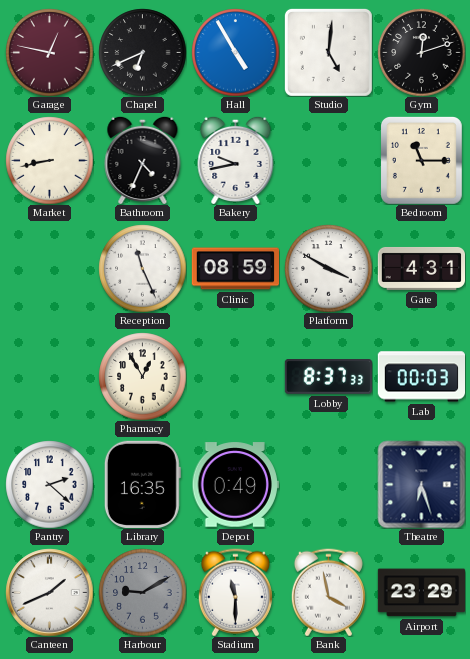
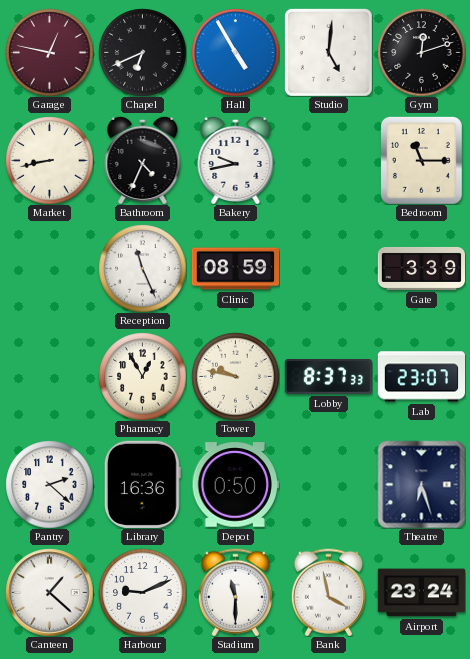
Platform: 3:50 -> none
Gate: 4:31 -> 3:39
Tower: none -> 9:47
Lab: 00:03 -> 23:07
Library: 16:35 -> 16:36
Depot: 0:49 -> 0:50
Canteen: 1:41 -> 1:22
Harbour: 9:10 -> 9:11
Harbour dial: grey -> white
Airport: 23:29 -> 23:24
